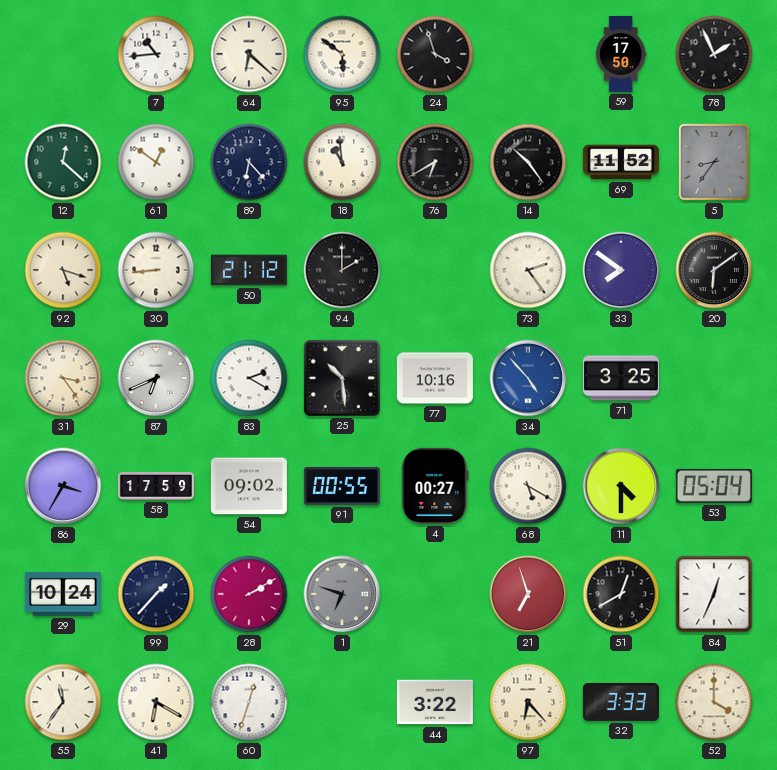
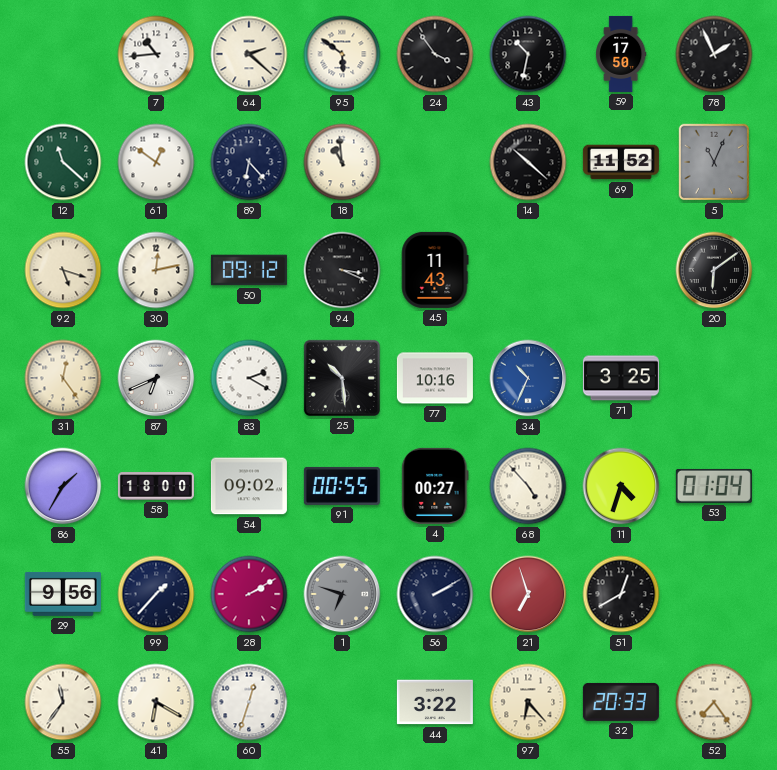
64: 6:22 -> 2:22
24: 3:57 -> 3:54
43: none -> 10:32
12: 12:22 -> 11:22
76: 6:40 -> none
14: 10:24 -> 10:22
5: 8:36 -> 11:04
30: 8:44 -> 12:13
50: 21:12 -> 09:12
94: 2:00 -> 3:19
45: none -> 11:43
73: 2:24 -> none
33: 7:51 -> none
31: 3:24 -> 12:24
34: 4:53 -> 10:34
86: 3:35 -> 1:35
58: 17:59 -> 18:00
68: 5:20 -> 4:53
11: 4:30 -> 4:33
53: 05:04 -> 01:04
29: 10:24 -> 9:56
56: none -> 2:10
84: 12:34 -> none
32: 3:33 -> 20:33
52: 4:00 -> 7:24
